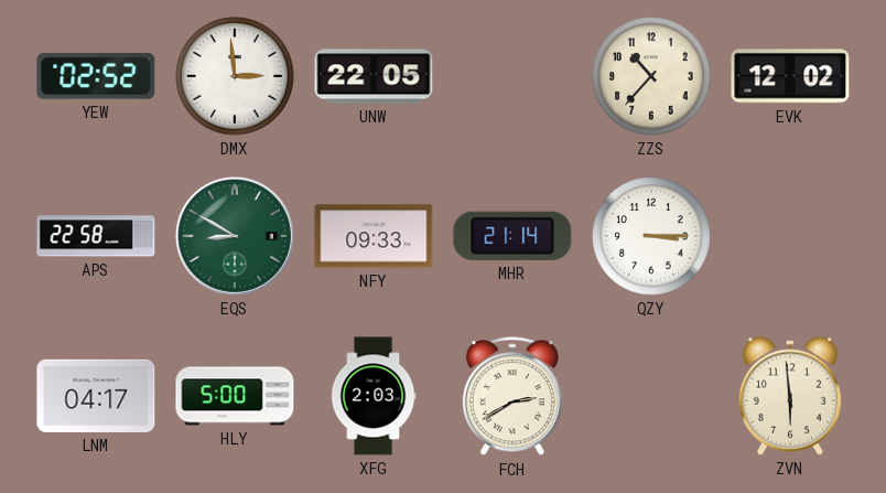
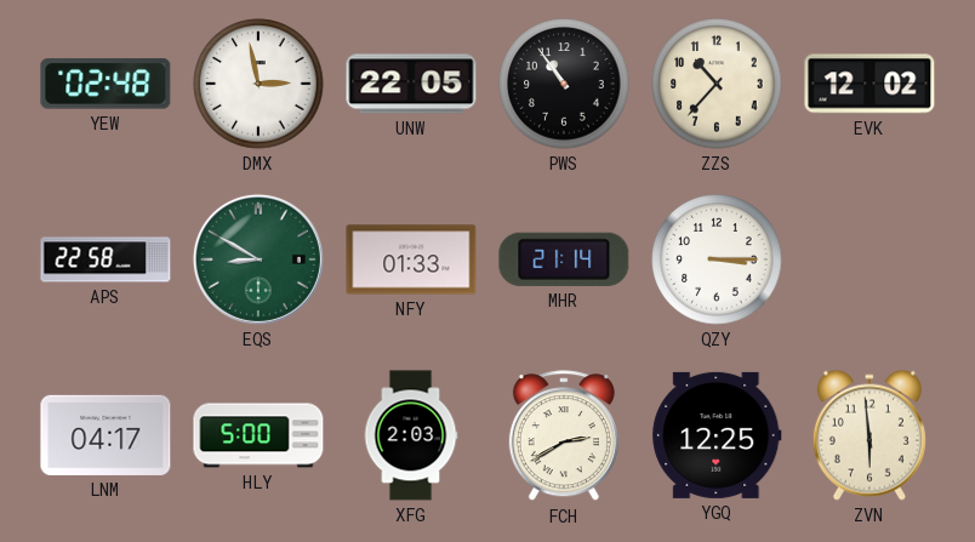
YEW: 02:52 -> 02:48
DMX: 2:59 -> 2:58
PWS: none -> 10:54
NFY: 09:33 -> 01:33
YGQ: none -> 12:25
